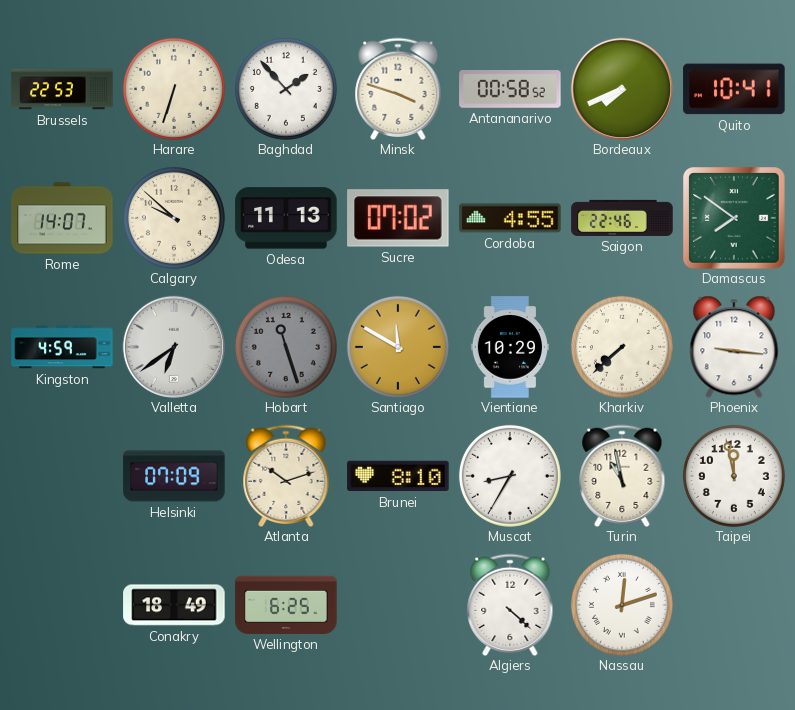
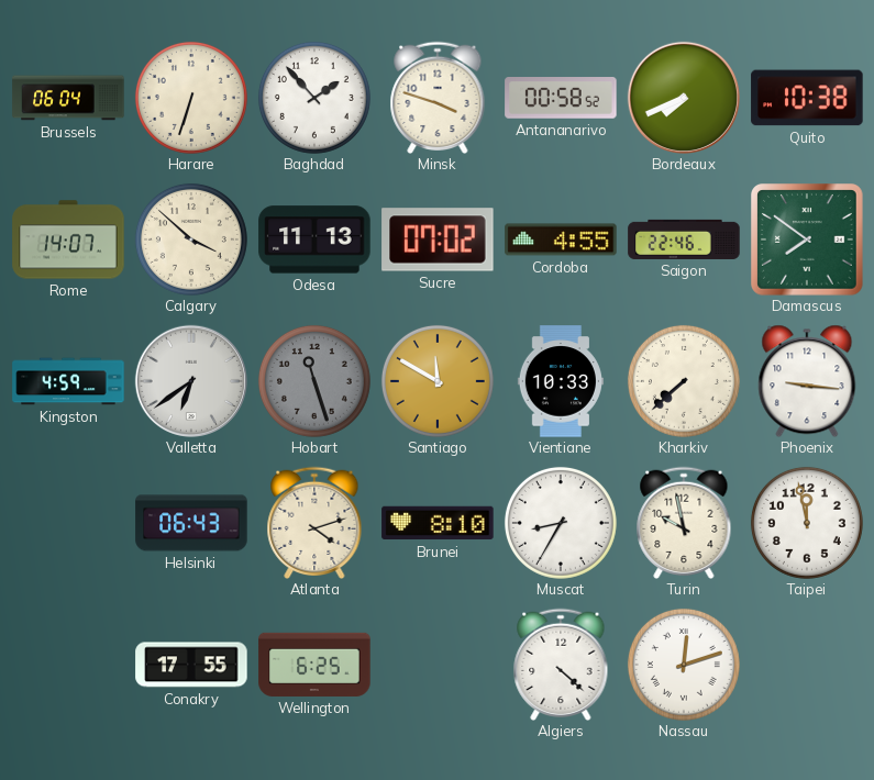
Brussels: 22:53 -> 06:04
Quito: 10:41 -> 10:38
Calgary: 9:52 -> 3:52
Vientiane: 10:29 -> 10:33
Helsinki: 07:09 -> 06:43
Atlanta: 10:12 -> 4:12
Turin: 10:58 -> 9:58
Conakry: 18:49 -> 17:55
